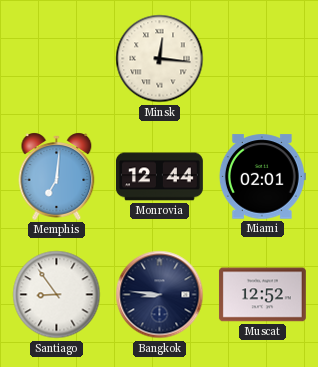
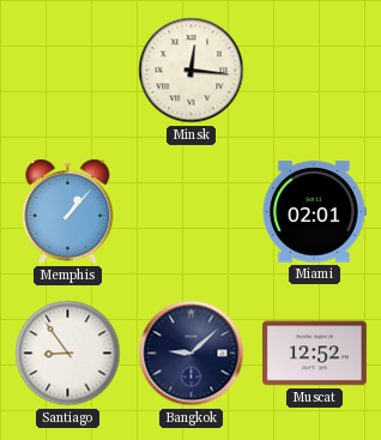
Memphis: 7:01 -> 1:07
Monrovia: 12:44 -> none
Bangkok: 8:46 -> 9:08
